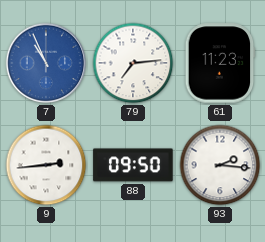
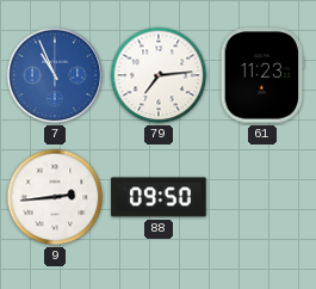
93: 2:16 -> none
